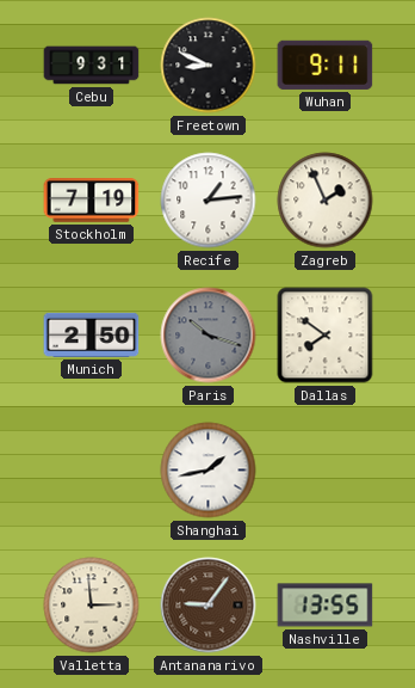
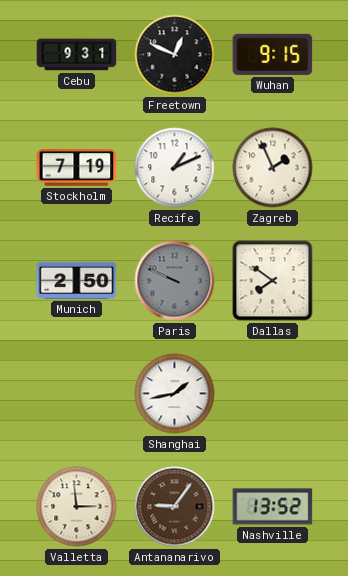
Freetown: 8:49 -> 12:49
Wuhan: 9:11 -> 9:15
Recife: 1:14 -> 1:11
Paris: 10:18 -> 9:49
Nashville: 13:55 -> 13:52
